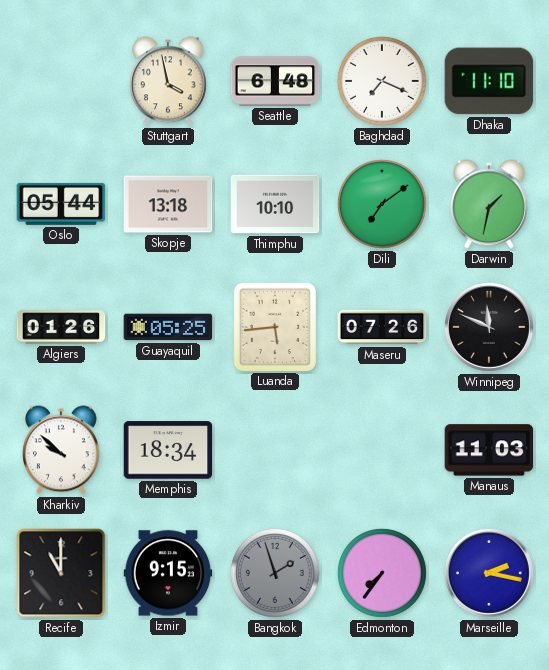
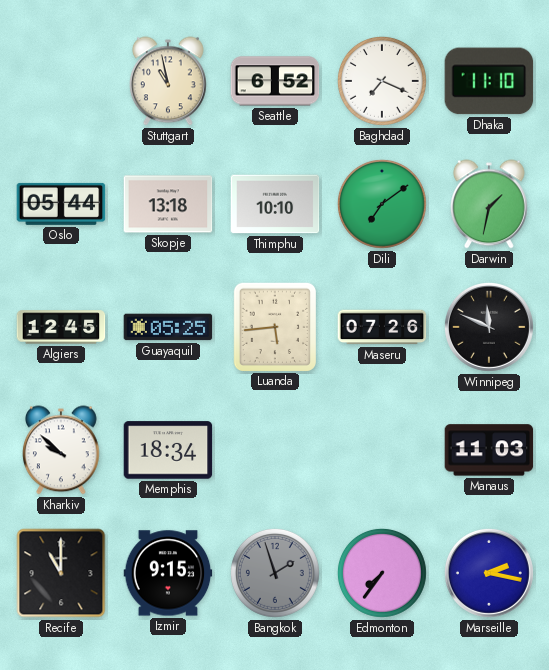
Stuttgart: 3:58 -> 10:58
Seattle: 6:48 -> 6:52
Algiers: 01:26 -> 12:45
